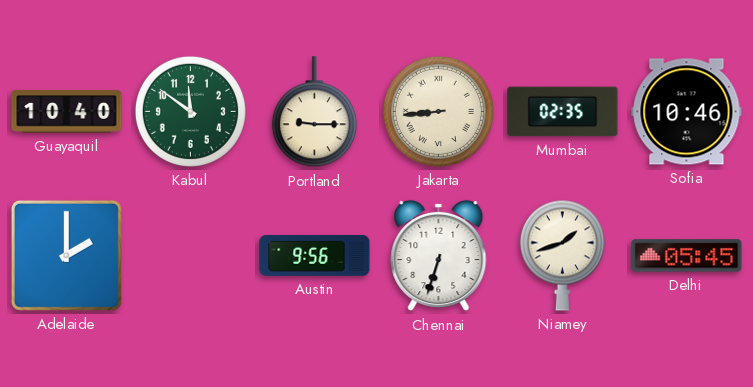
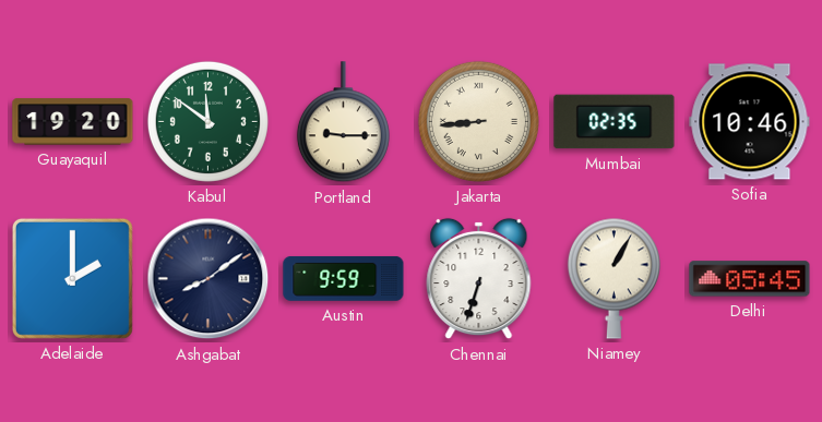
Guayaquil: 10:40 -> 19:20
Ashgabat: none -> 8:09
Austin: 9:56 -> 9:59
Niamey: 1:42 -> 1:05
